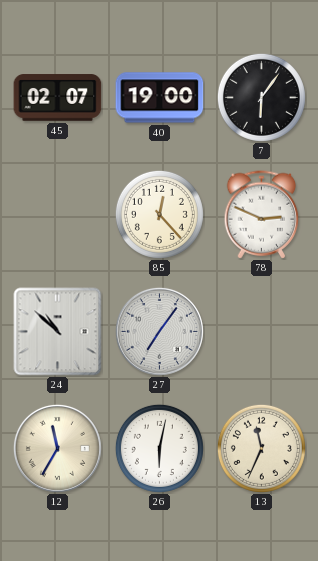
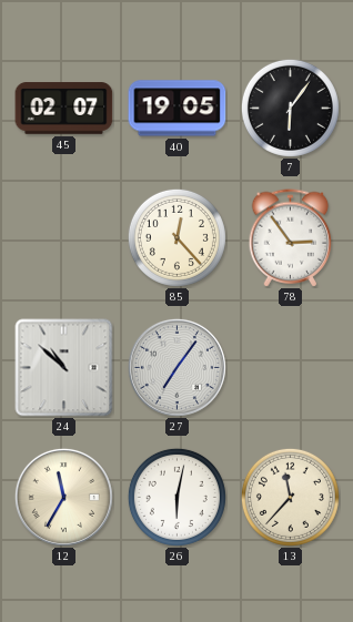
40: 19:00 -> 19:05
78: 2:49 -> 2:54
13: 11:34 -> 11:37
